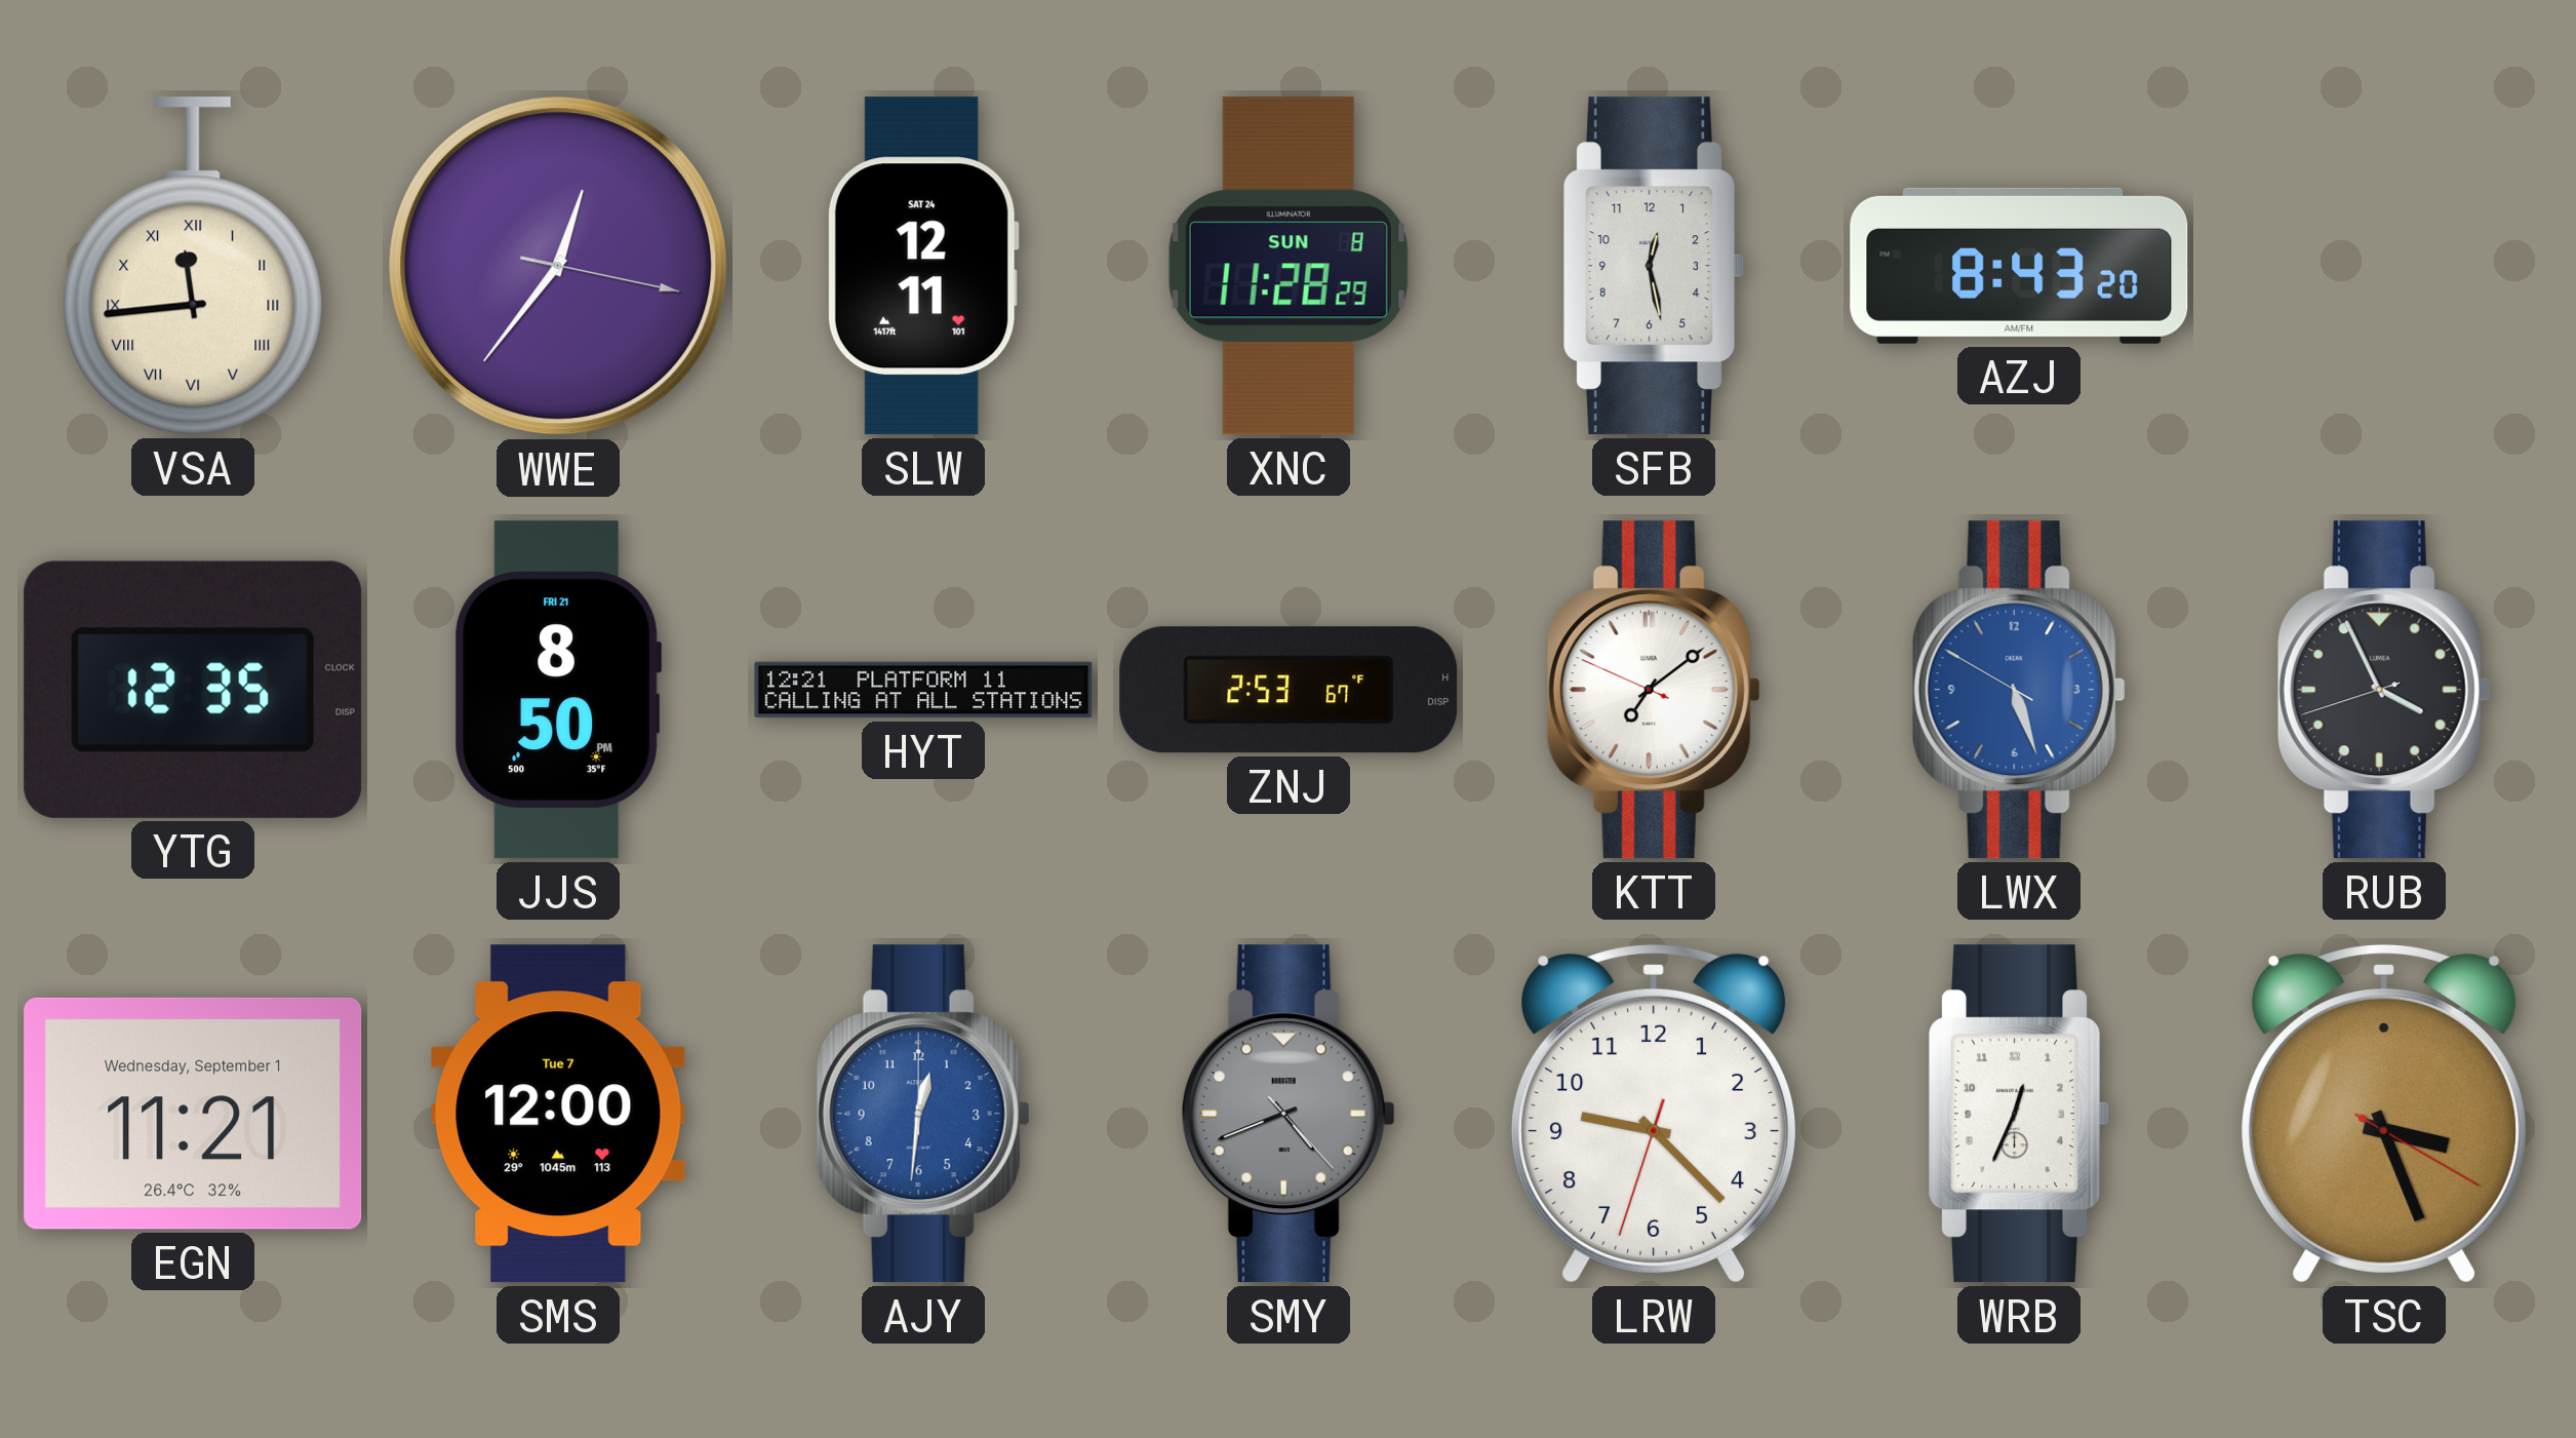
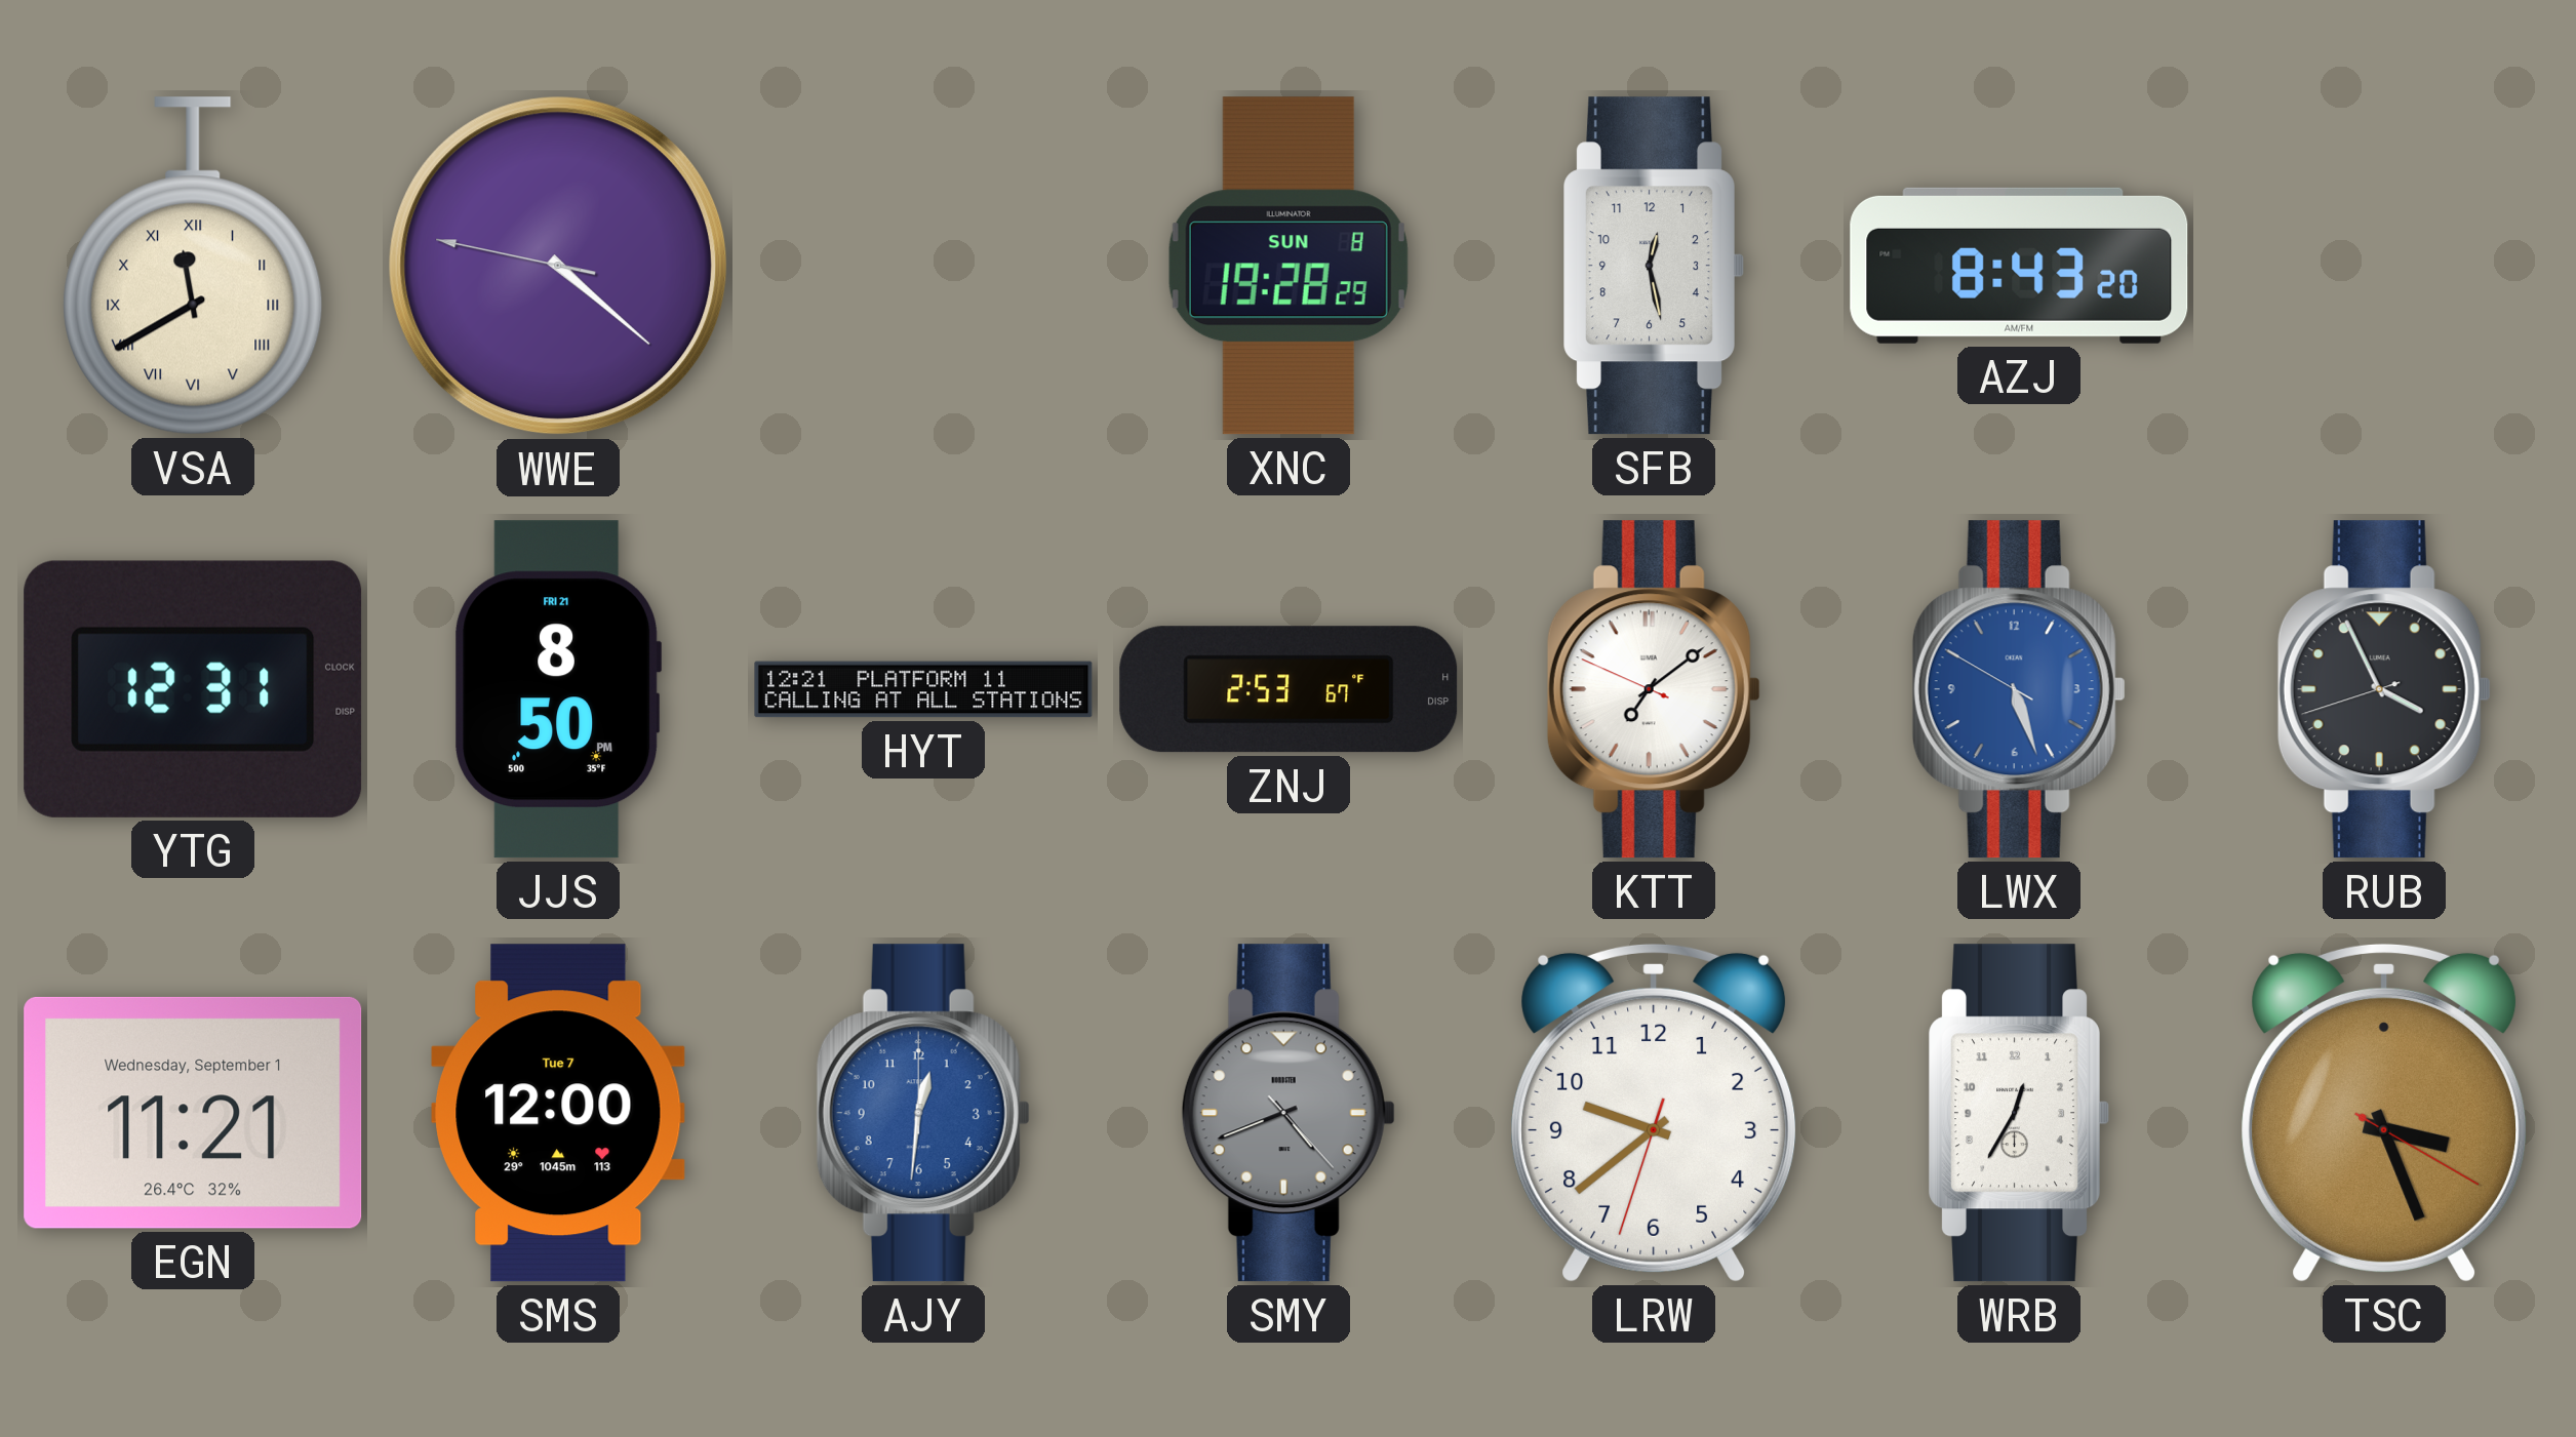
VSA: 11:44 -> 11:40
WWE: 12:36 -> 4:21
SLW: 12:11 -> none
XNC: 11:28 -> 19:28
YTG: 12:35 -> 12:31
LRW: 9:22 -> 9:38
WRB: 12:34 -> 12:35
